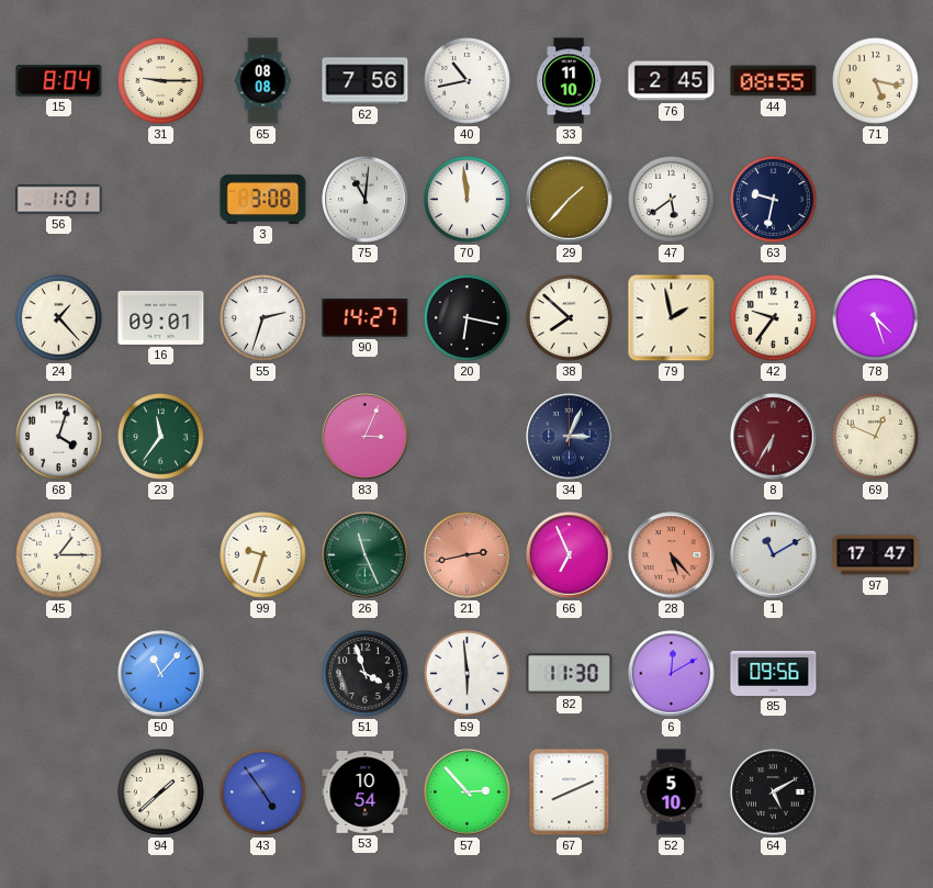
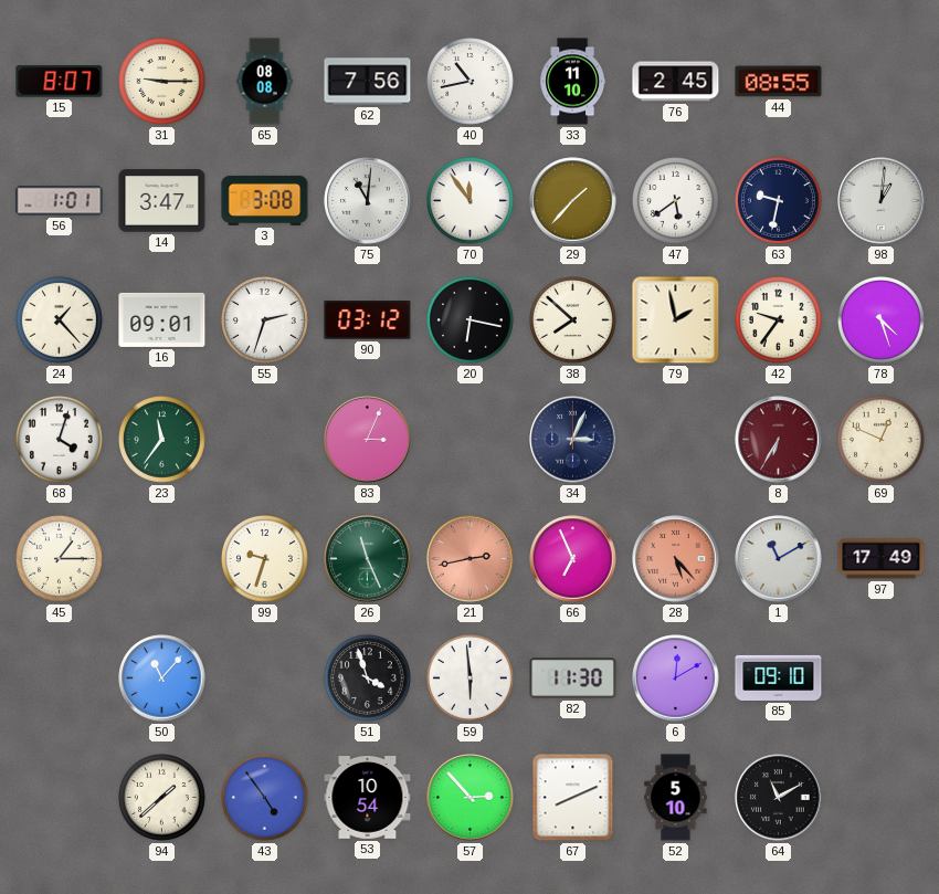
15: 8:04 -> 8:07
71: 5:17 -> none
14: none -> 3:47
70: 11:59 -> 11:54
98: none -> 1:01
90: 14:27 -> 03:12
97: 17:47 -> 17:49
85: 09:56 -> 09:10
64: 5:10 -> 11:10
